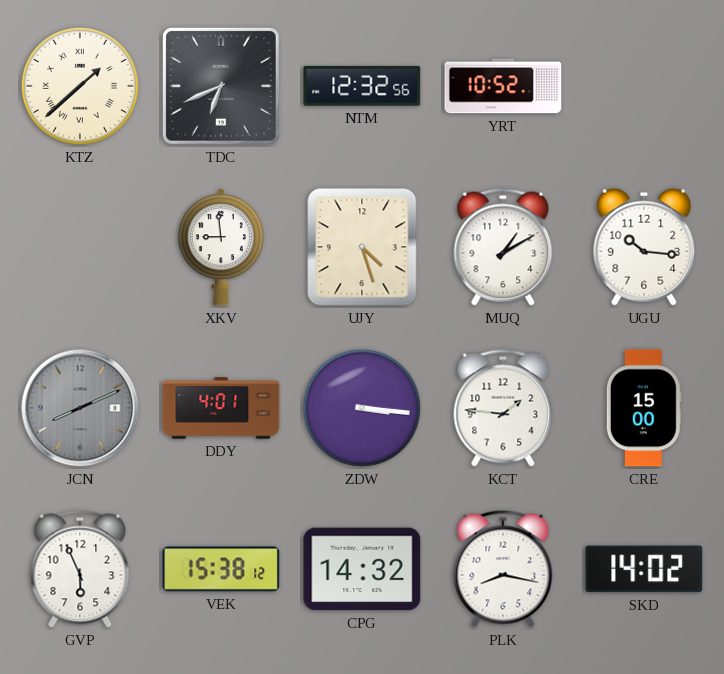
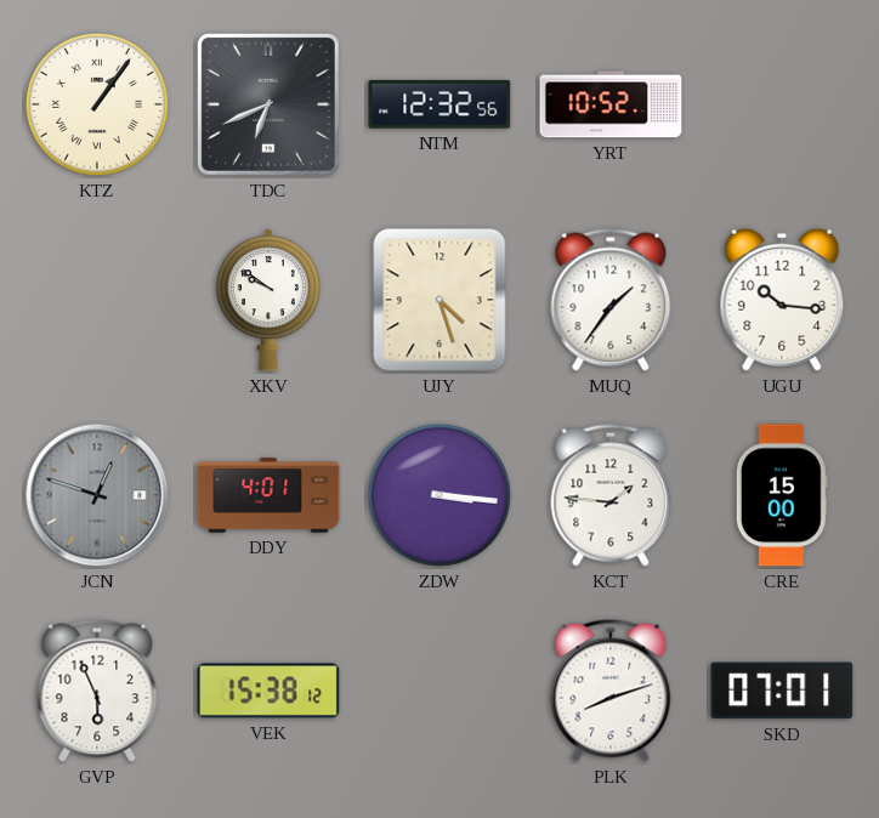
KTZ: 1:38 -> 1:06
XKV: 8:59 -> 9:51
MUQ: 1:10 -> 1:36
JCN: 8:11 -> 12:48
CPG: 14:32 -> none
PLK: 8:17 -> 8:12
SKD: 14:02 -> 07:01
